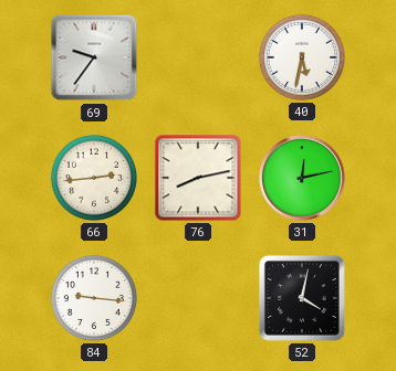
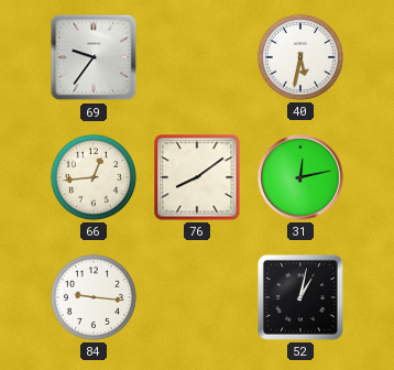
66: 2:44 -> 12:44
76: 8:13 -> 8:09
52: 4:02 -> 1:02
